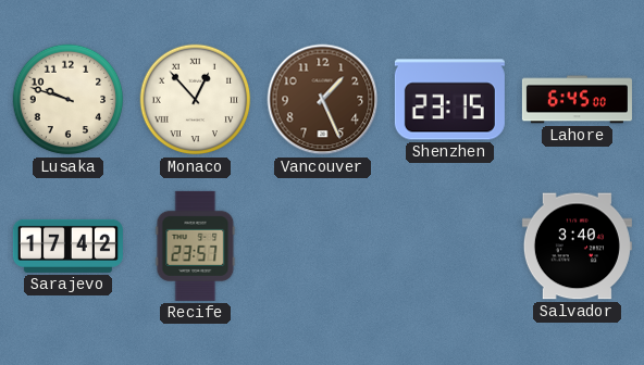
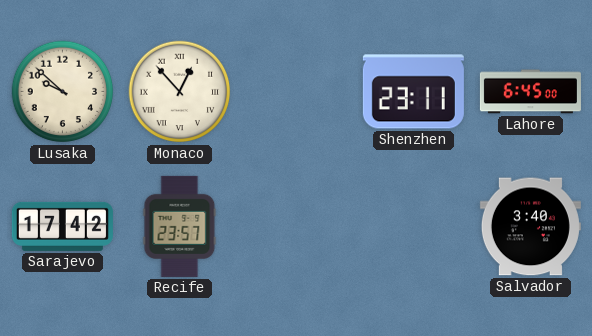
Lusaka: 9:48 -> 9:52
Vancouver: 1:26 -> none
Shenzhen: 23:15 -> 23:11
